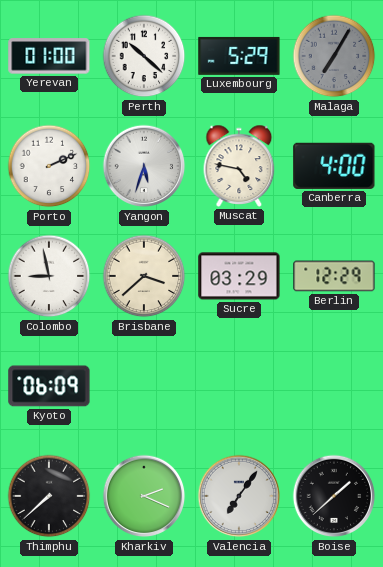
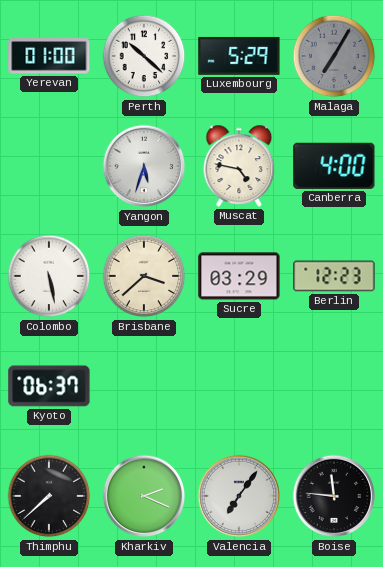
Porto: 2:11 -> none
Colombo: 8:58 -> 5:28
Berlin: 12:29 -> 12:23
Kyoto: 06:09 -> 06:37
Boise: 1:38 -> 11:46
